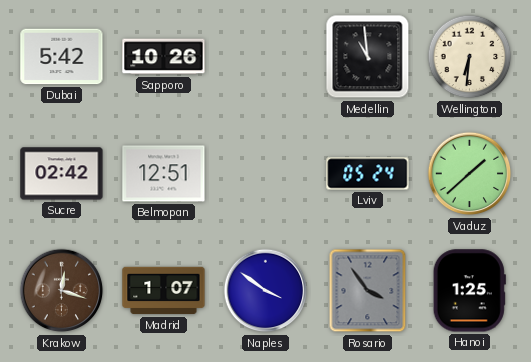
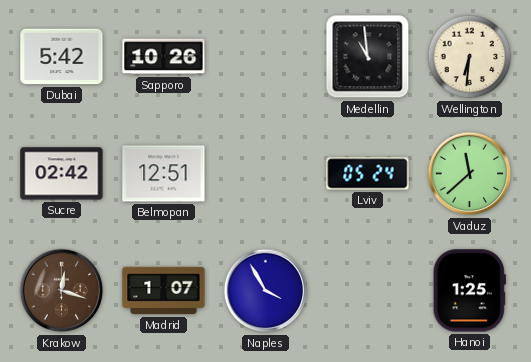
Vaduz: 1:38 -> 11:38
Naples: 3:51 -> 3:55
Rosario: 3:54 -> none
